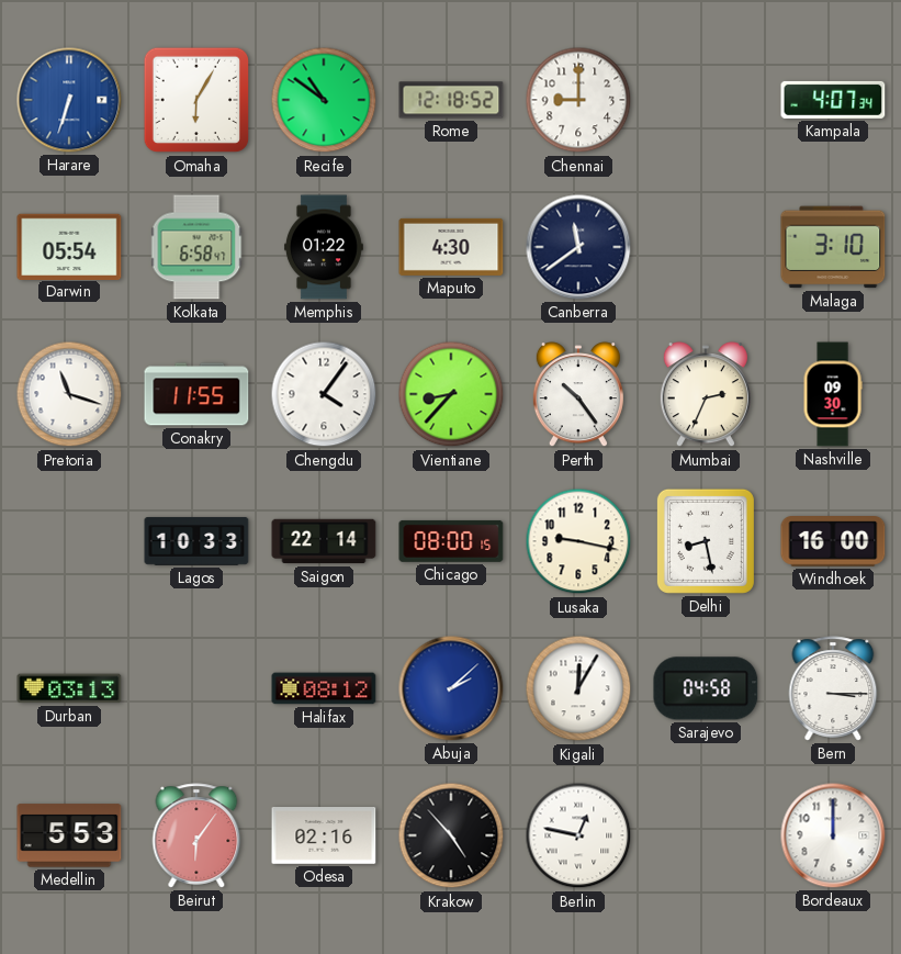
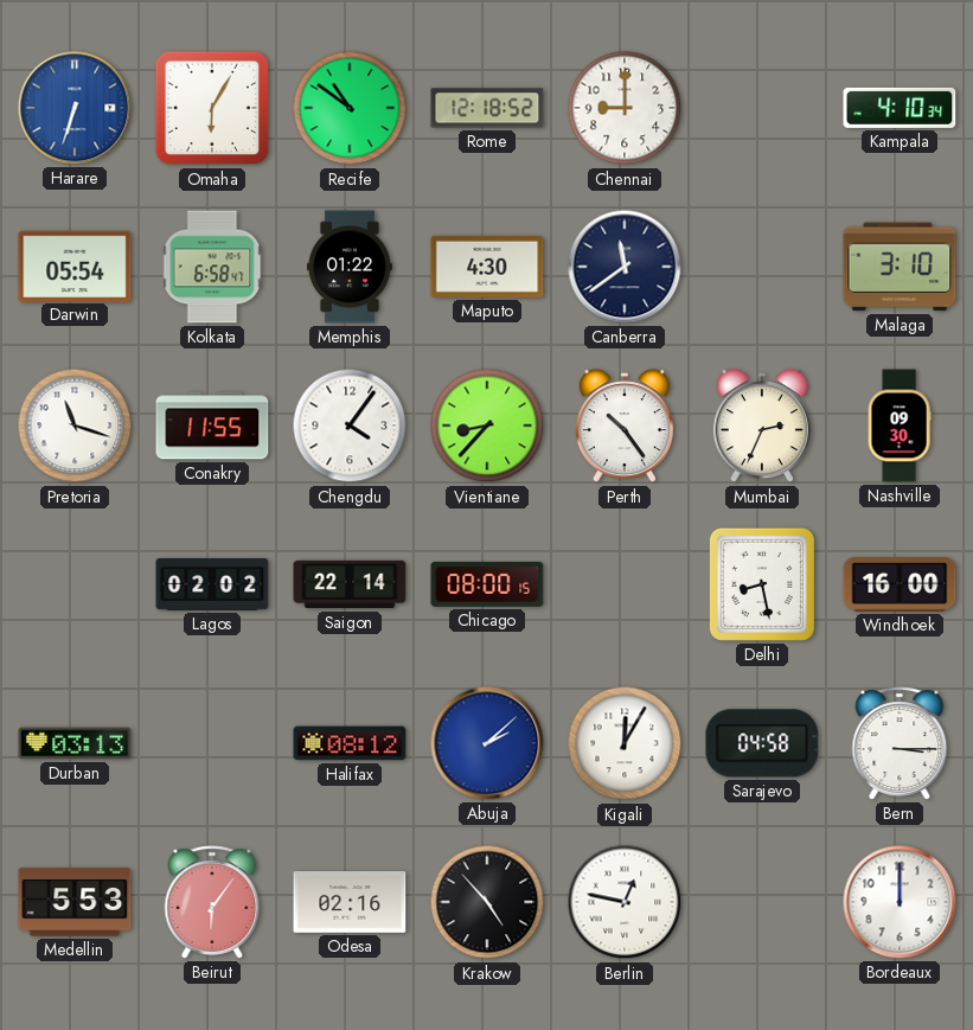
Kampala: 4:07 -> 4:10
Lagos: 10:33 -> 02:02
Lusaka: 9:17 -> none
